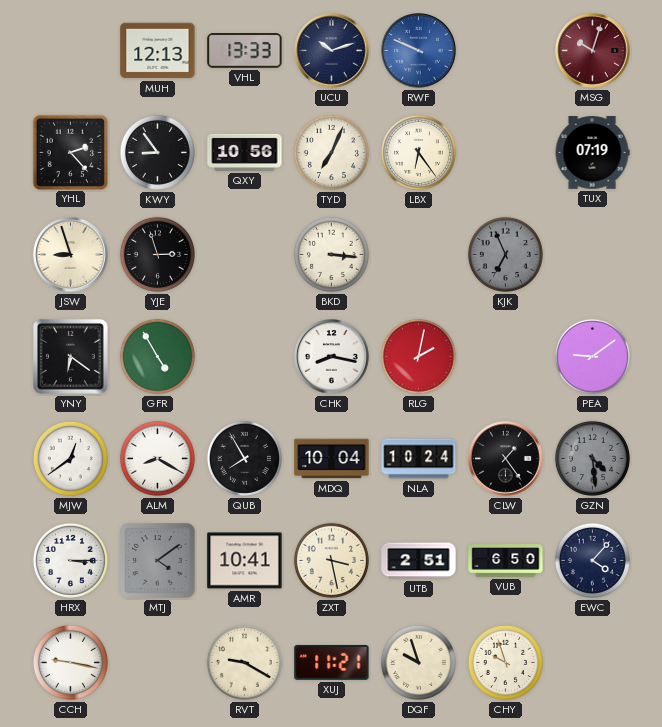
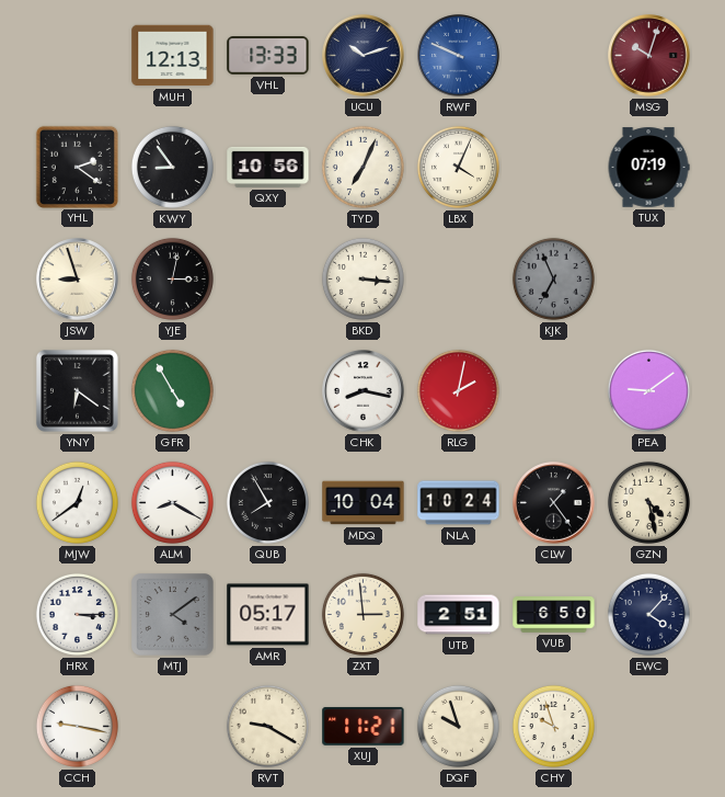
YHL: 2:23 -> 2:21
LBX: 6:24 -> 4:04
YJE: 2:57 -> 3:02
GZN: 4:29 -> 4:28
GZN dial: grey -> cream
AMR: 10:41 -> 05:17
ZXT: 3:28 -> 2:59
